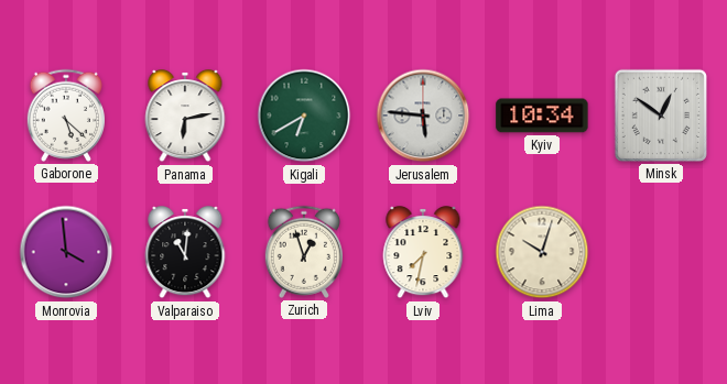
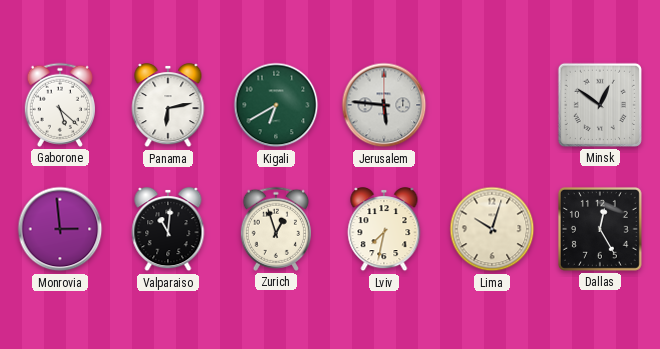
Kyiv: 10:34 -> none
Monrovia: 3:59 -> 2:59
Dallas: none -> 12:25
